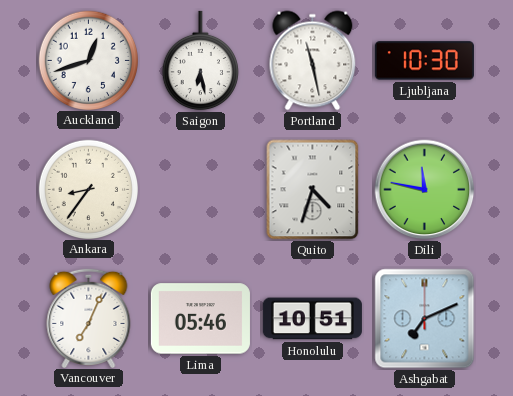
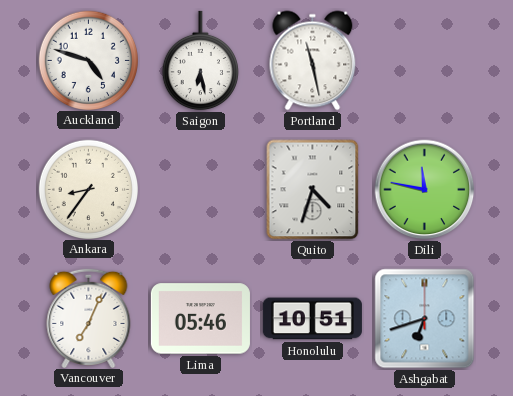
Auckland: 12:42 -> 4:48
Ljubljana: 10:30 -> none
Ashgabat: 7:11 -> 6:42
